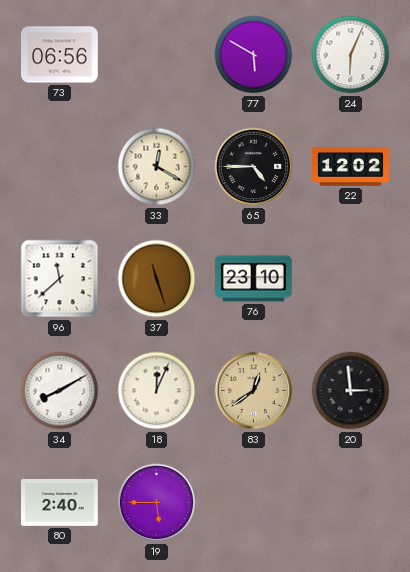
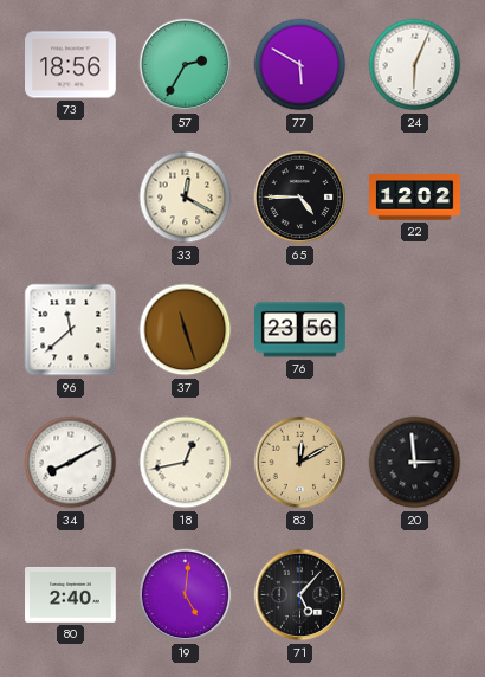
73: 06:56 -> 18:56
57: none -> 2:35
76: 23:10 -> 23:56
18: 12:04 -> 12:43
83: 12:39 -> 12:10
19: 5:45 -> 5:01
71: none -> 5:07
